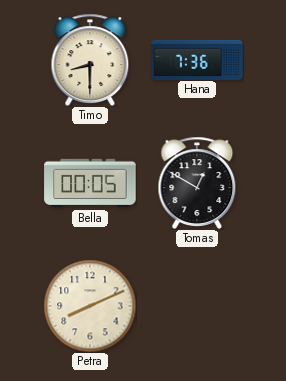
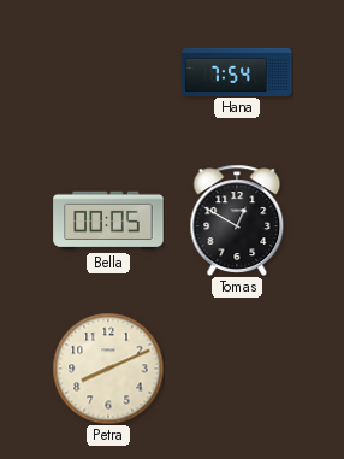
Timo: 8:30 -> none
Hana: 7:36 -> 7:54
